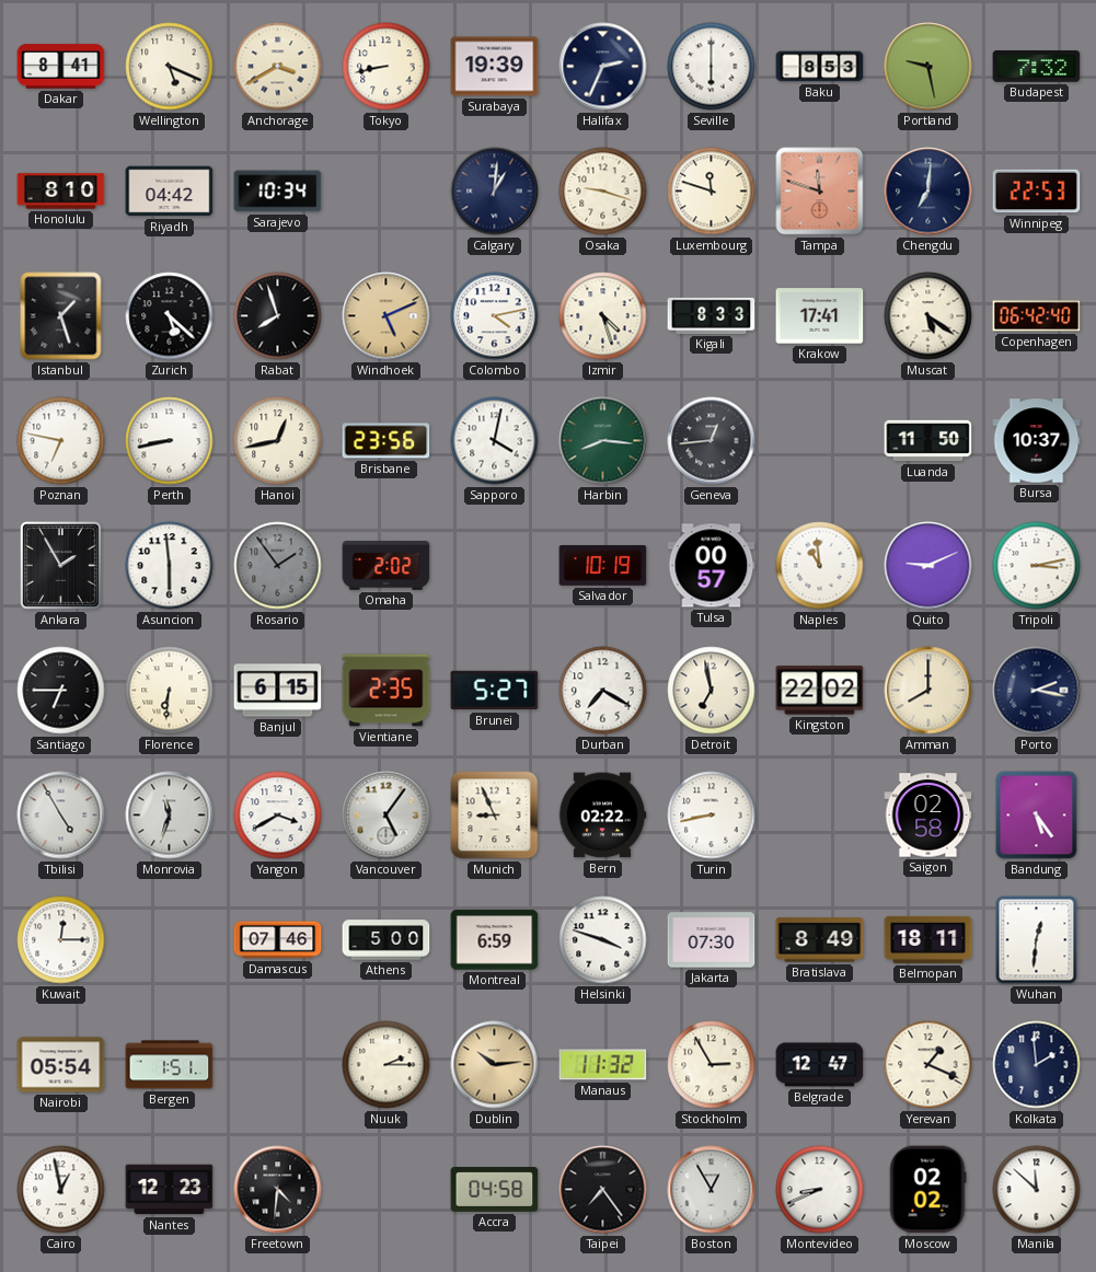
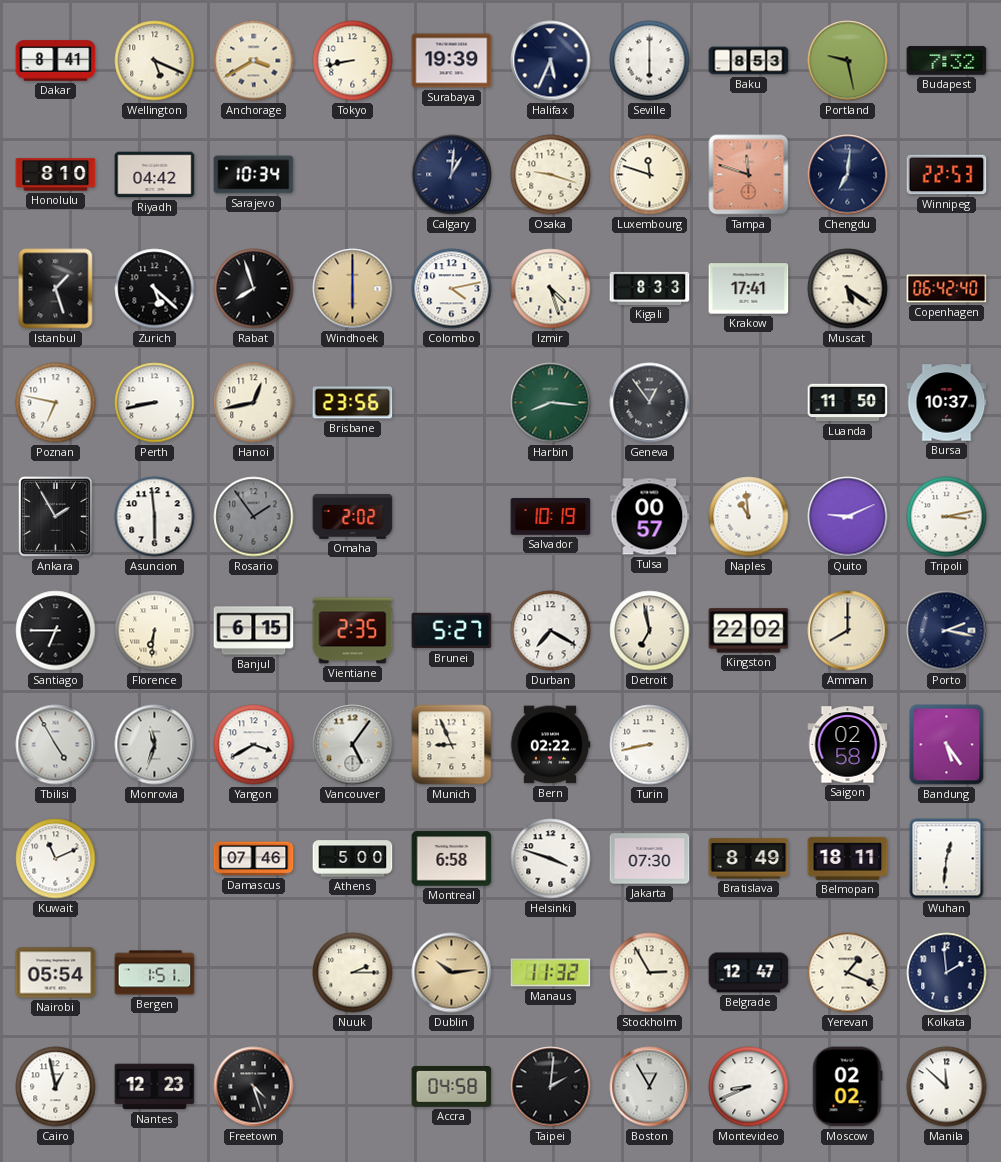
Halifax: 2:34 -> 5:34
Windhoek: 5:11 -> 6:00
Sapporo: 4:02 -> none
Geneva: 12:44 -> 12:54
Kuwait: 12:15 -> 11:11
Montreal: 6:59 -> 6:58
Freetown: 4:31 -> 4:27
Taipei: 7:24 -> 2:01
